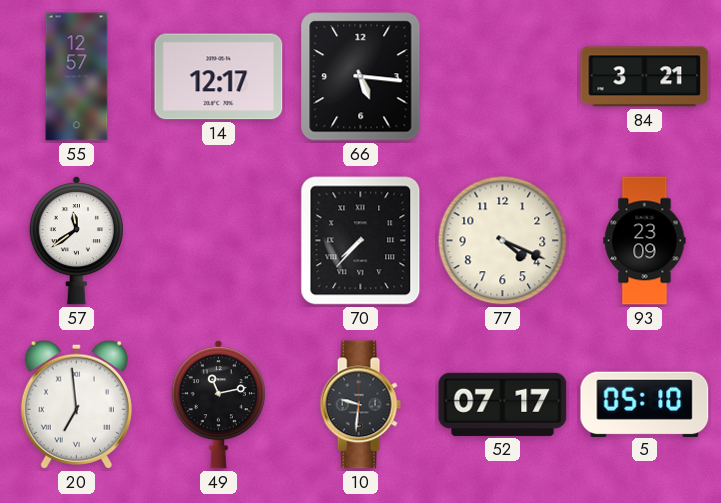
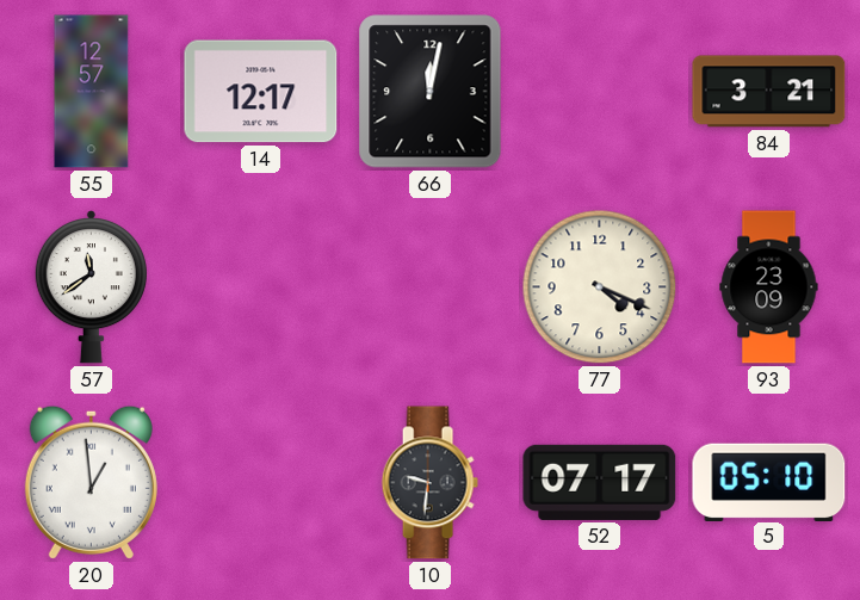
66: 5:16 -> 12:02
70: 7:37 -> none
20: 6:59 -> 12:59
49: 11:13 -> none
